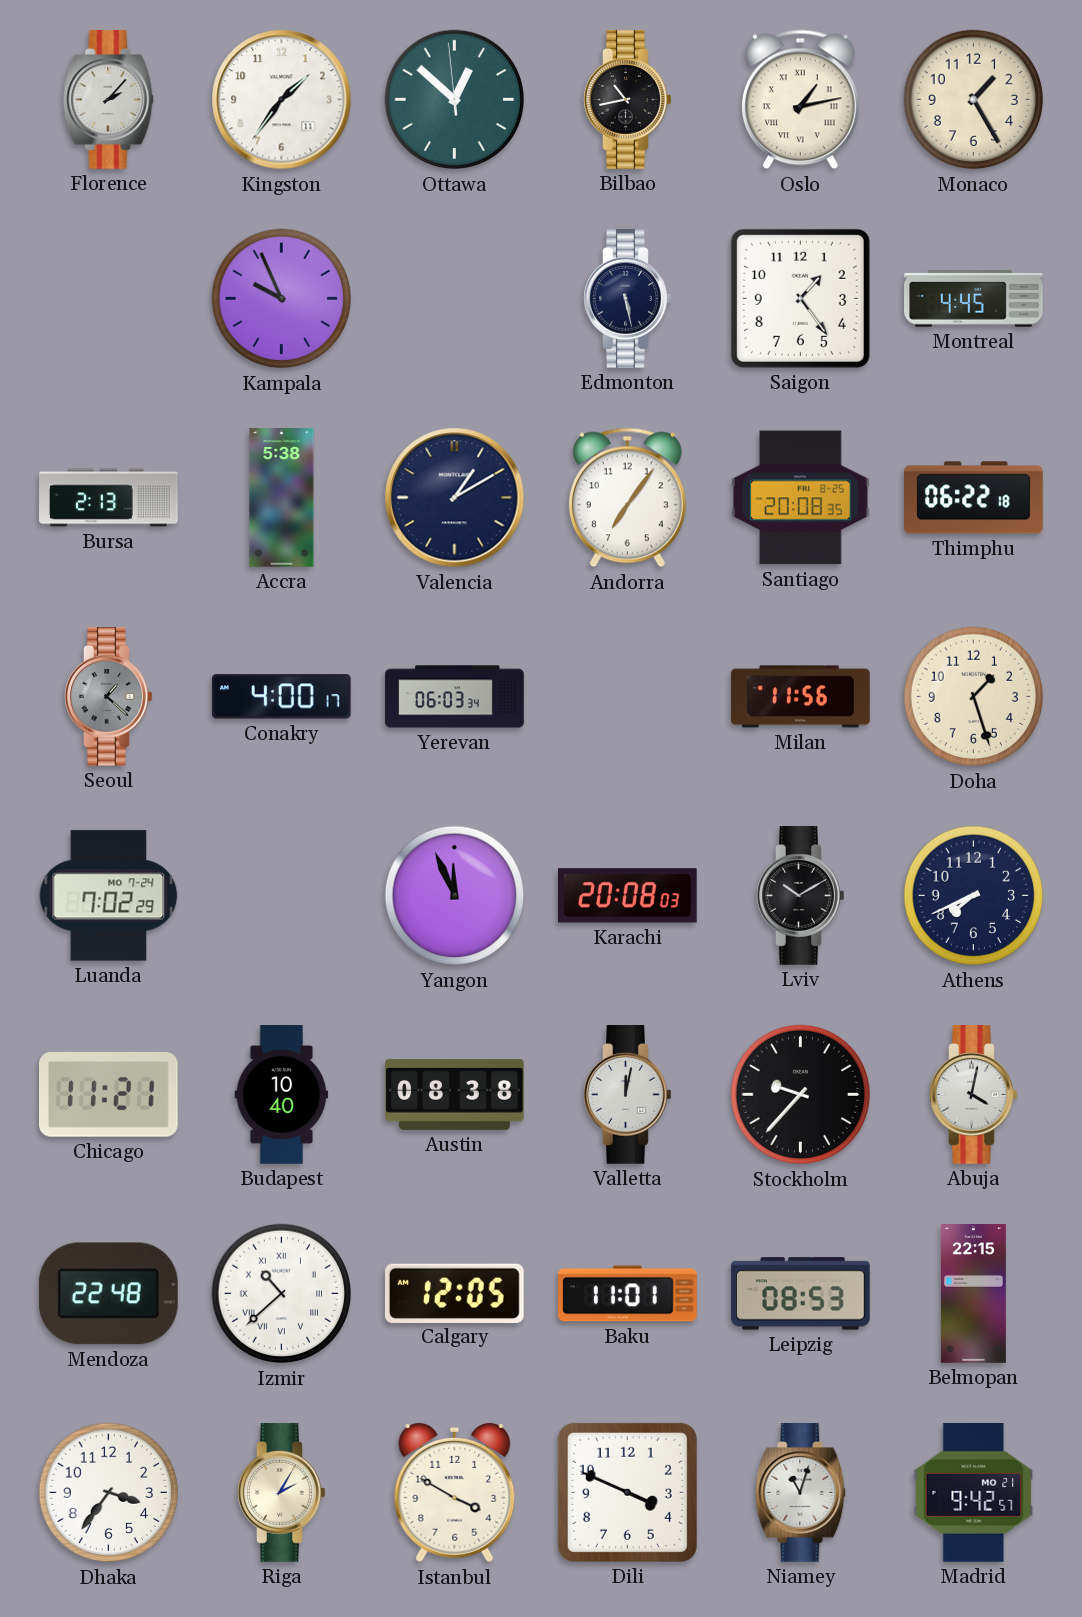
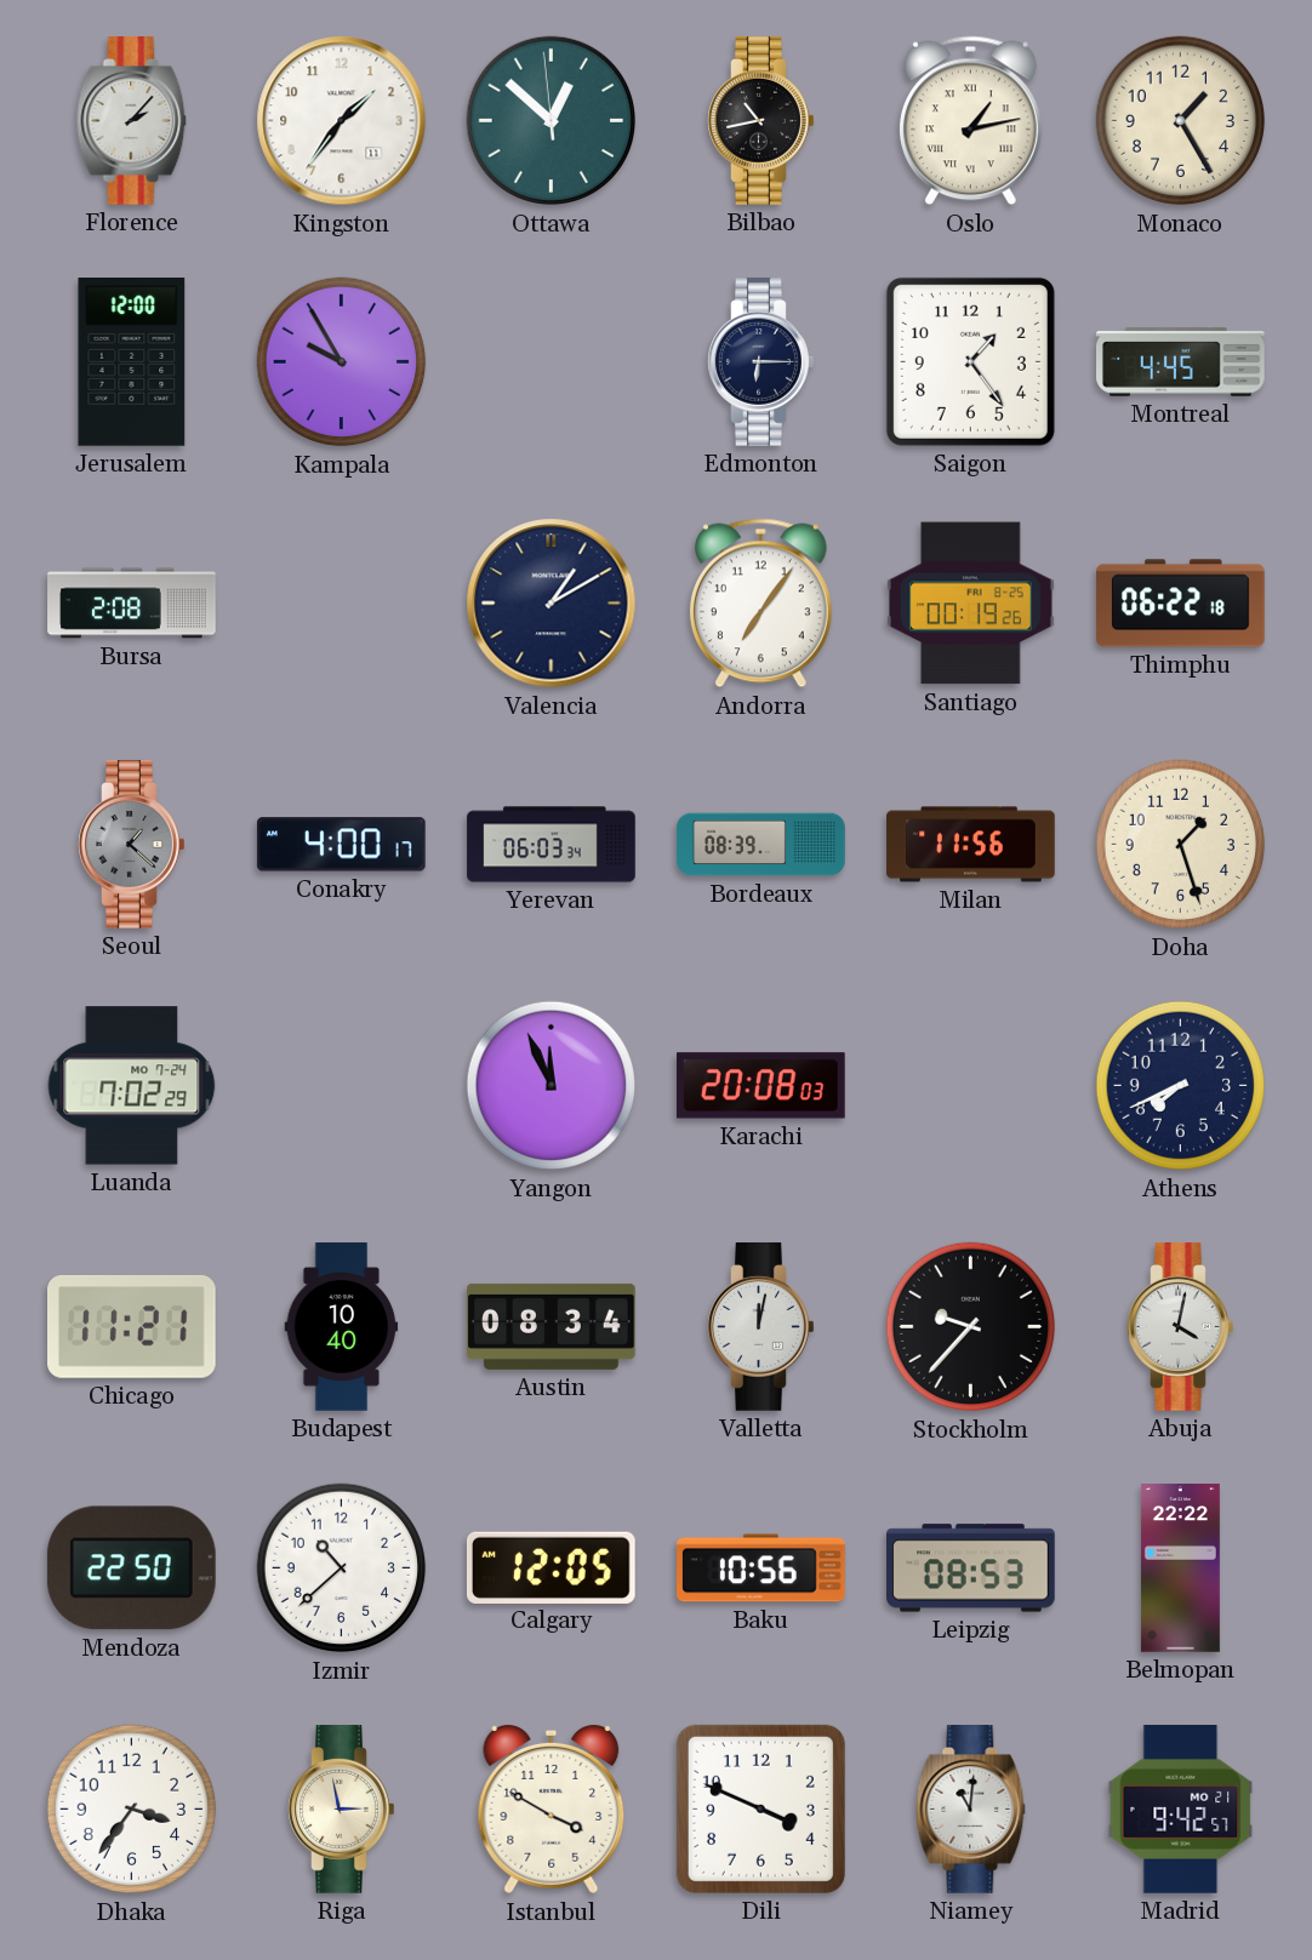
Jerusalem: none -> 12:00
Kampala: 9:56 -> 9:55
Edmonton: 5:28 -> 6:15
Bursa: 2:13 -> 2:08
Accra: 5:38 -> none
Santiago: 20:08 -> 00:19
Bordeaux: none -> 08:39
Lviv: 10:10 -> none
Austin: 08:38 -> 08:34
Mendoza: 22:48 -> 22:50
Izmir numerals: Roman -> Arabic
Baku: 11:01 -> 10:56
Belmopan: 22:15 -> 22:22
Riga: 2:05 -> 2:58
Niamey: 11:03 -> 11:01
